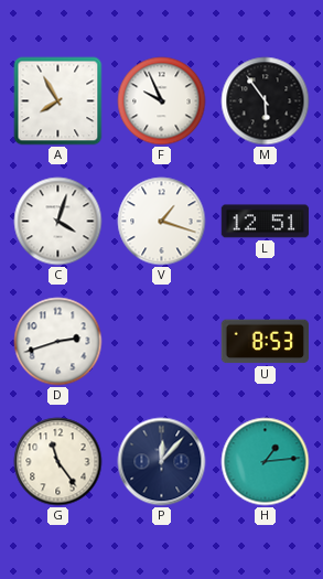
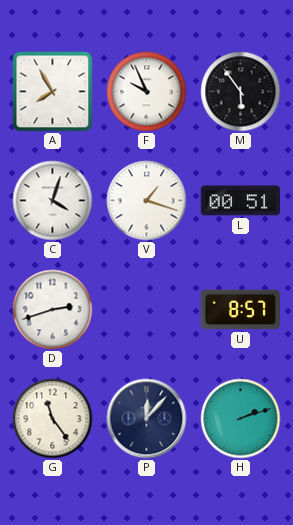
L: 12:51 -> 00:51
U: 8:53 -> 8:57
H: 1:14 -> 2:12
